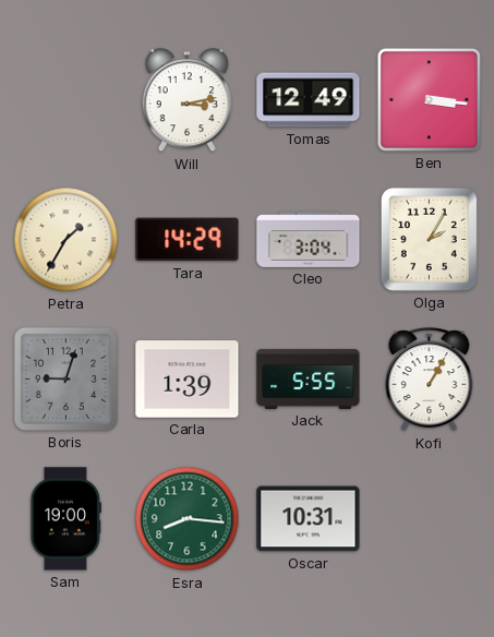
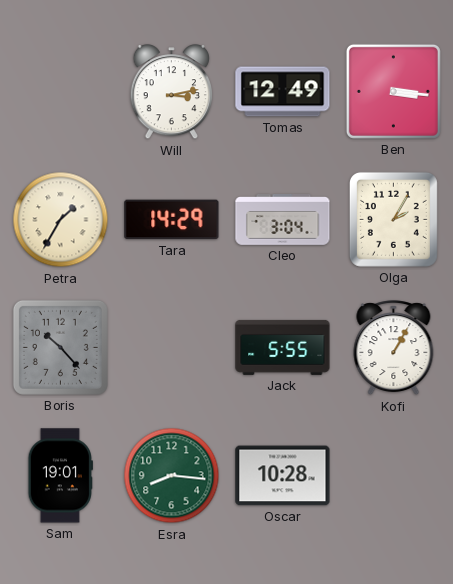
Boris: 9:03 -> 10:23
Carla: 1:39 -> none
Sam: 19:00 -> 19:01
Oscar: 10:31 -> 10:28
